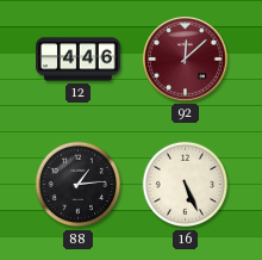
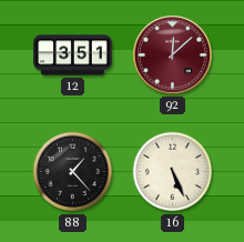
12: 4:46 -> 3:51
88: 1:14 -> 1:23
